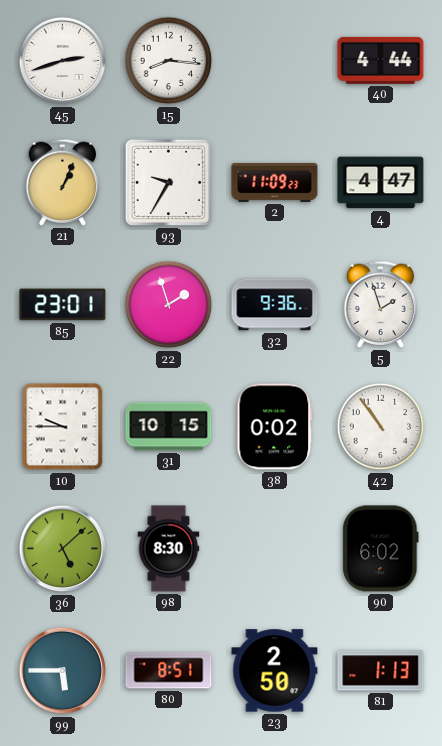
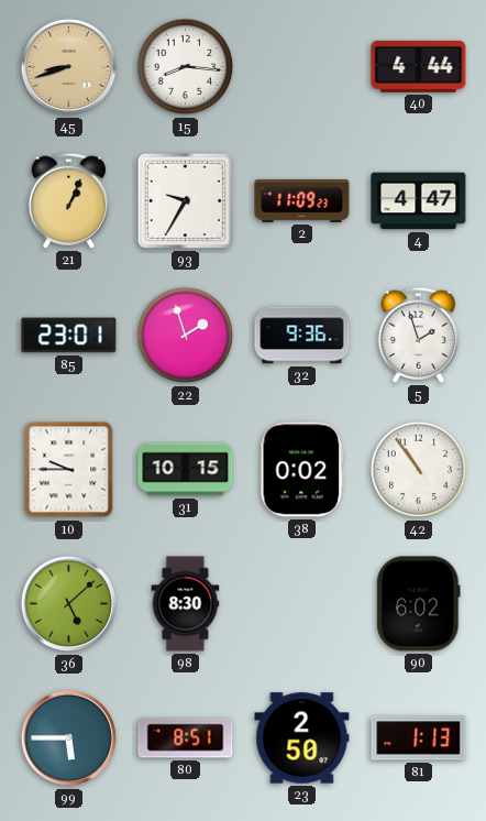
45: 2:42 -> 8:42
45 dial: white -> champagne
